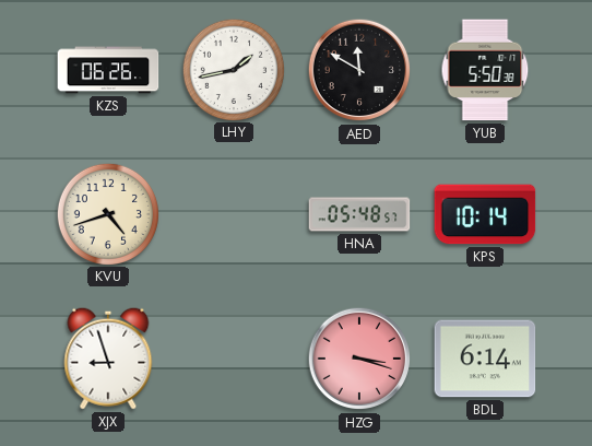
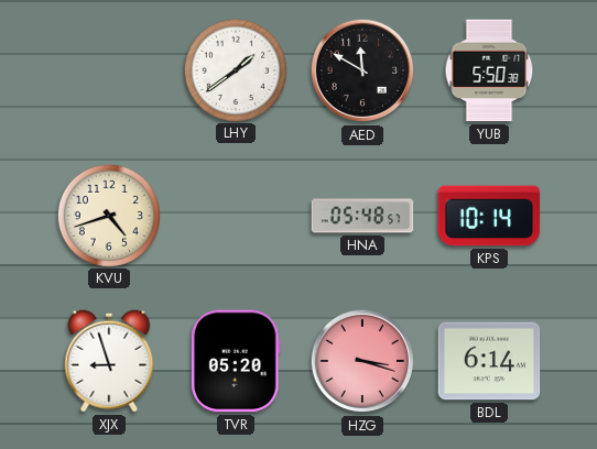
KZS: 06:26 -> none
LHY: 1:43 -> 1:39
TVR: none -> 05:20
